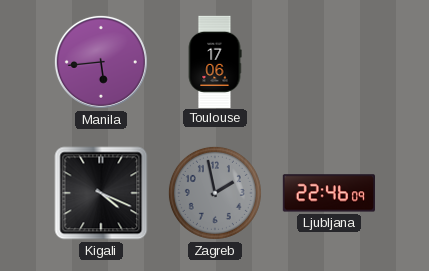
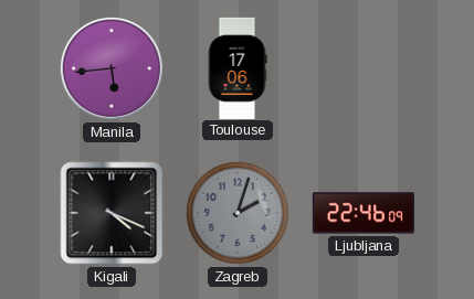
Zagreb: 1:58 -> 2:03
